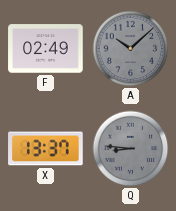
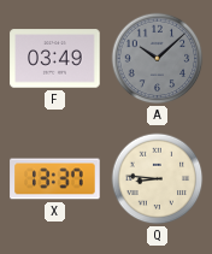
F: 02:49 -> 03:49
Q dial: grey -> cream
